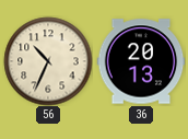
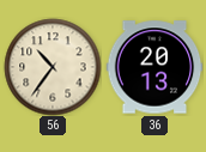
56: 10:34 -> 10:36
